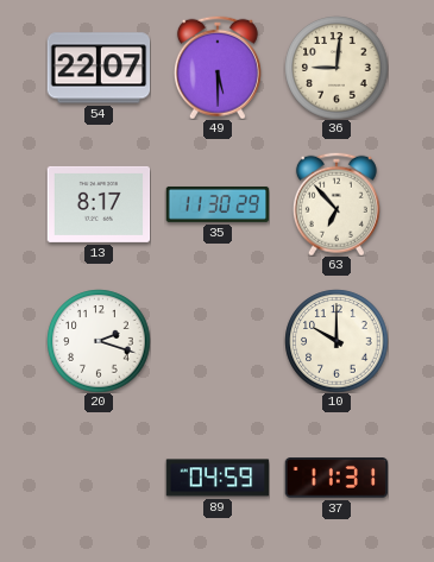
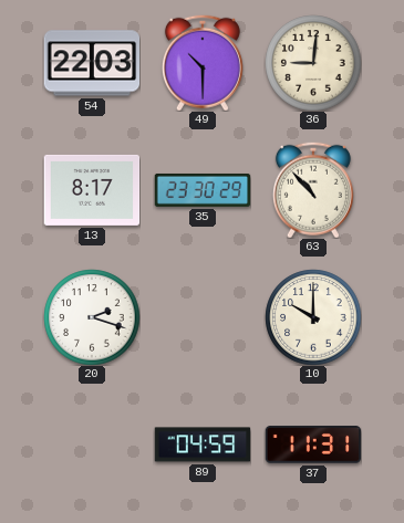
54: 22:07 -> 22:03
49: 5:30 -> 10:30
35: 11:30 -> 23:30
63: 6:53 -> 10:53
